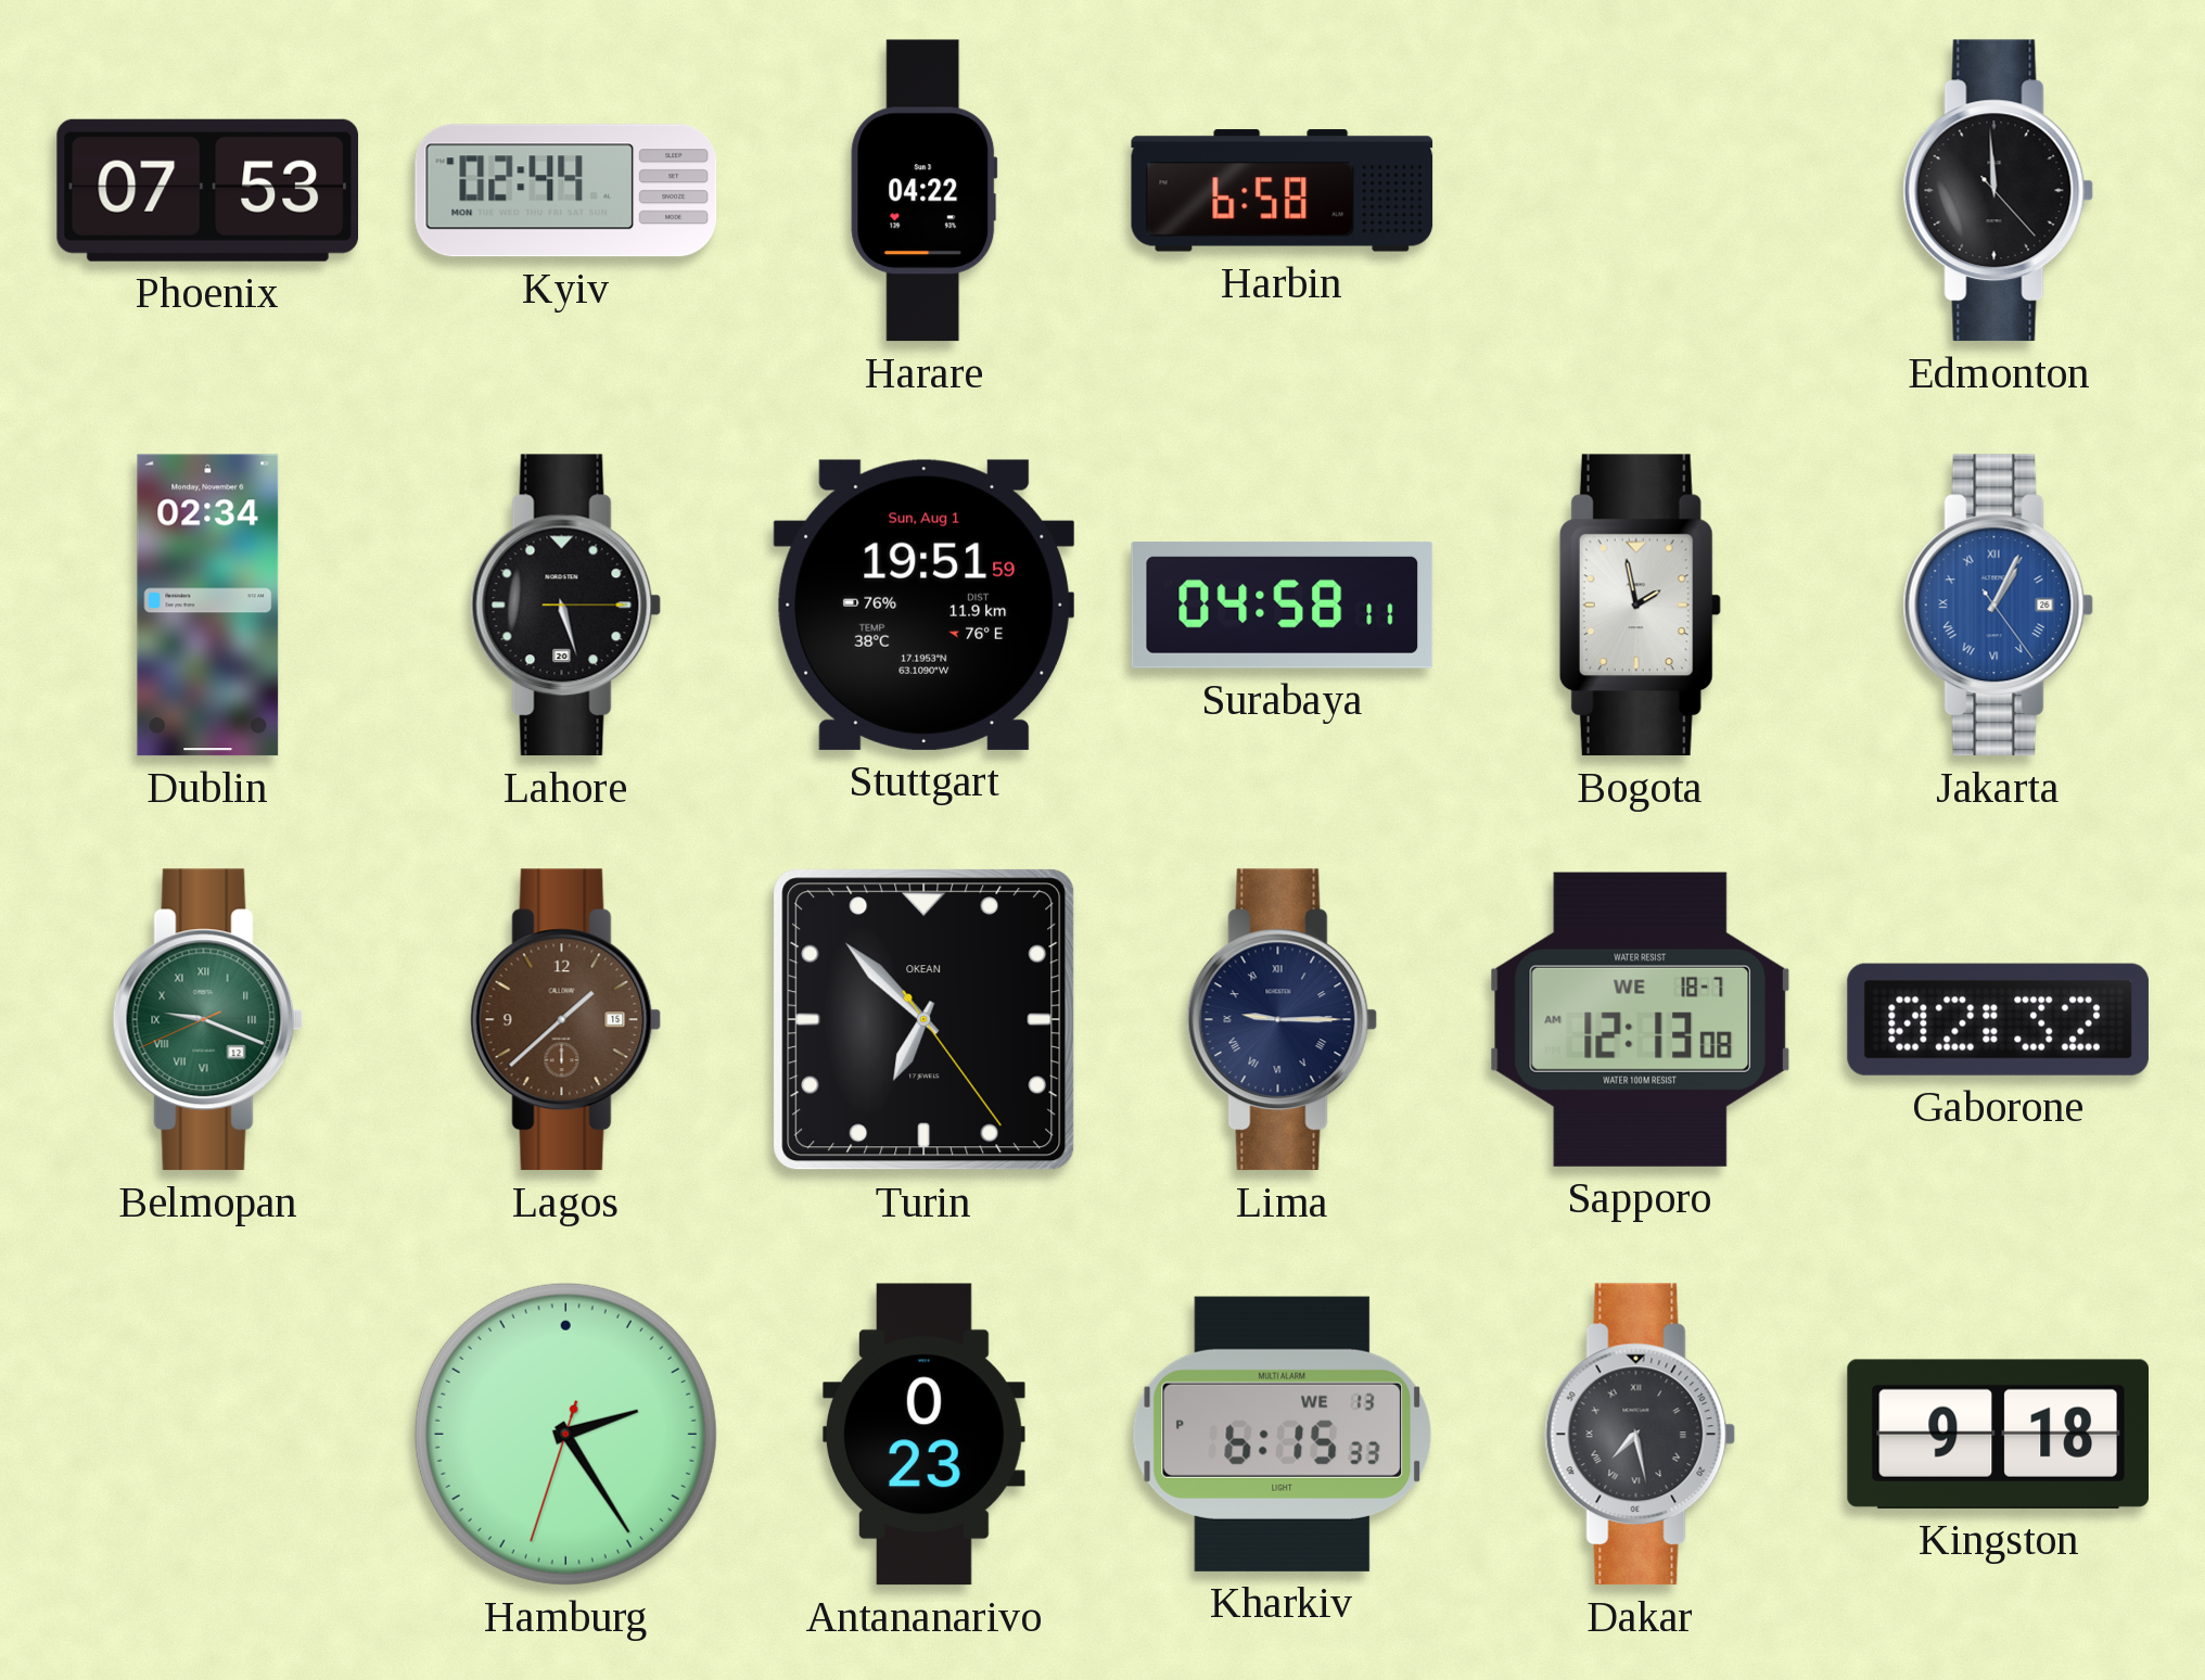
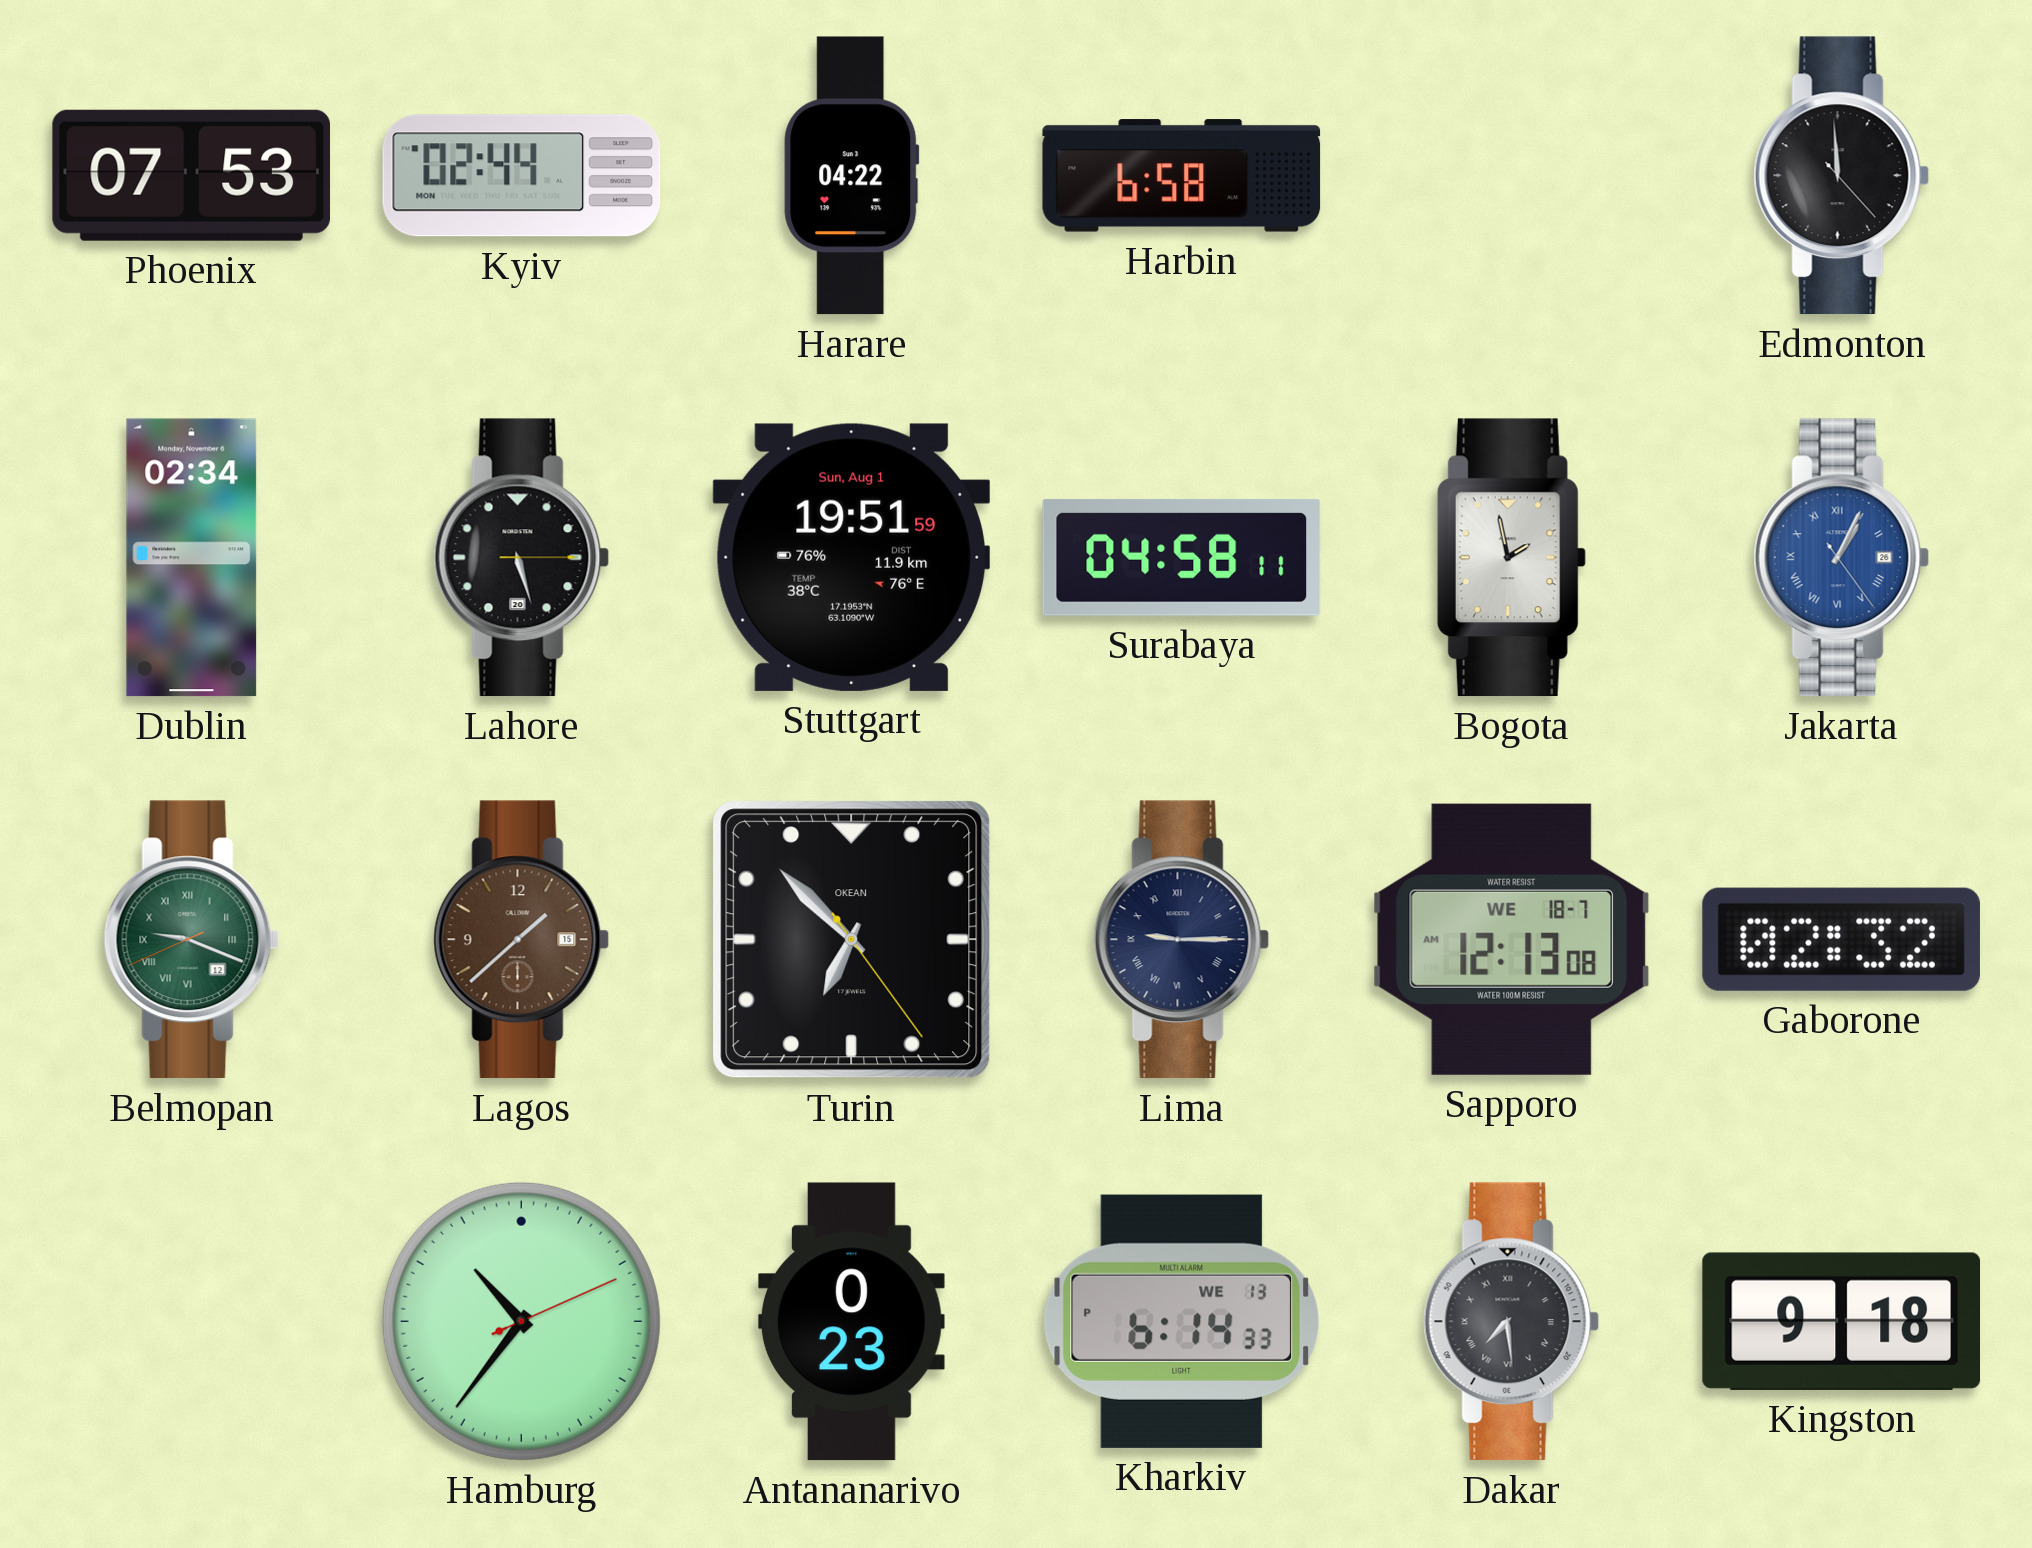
Hamburg: 2:24 -> 10:36
Kharkiv: 6:15 -> 6:14
Dakar: 7:28 -> 7:29
